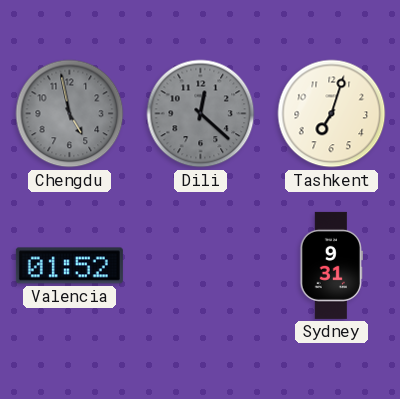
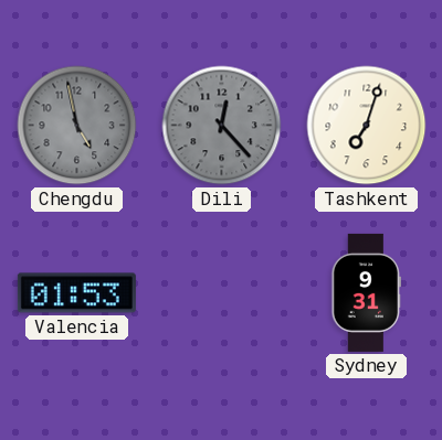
Dili: 12:22 -> 12:23
Valencia: 01:52 -> 01:53
